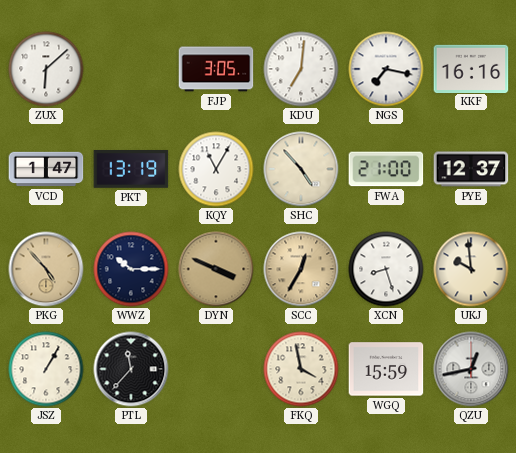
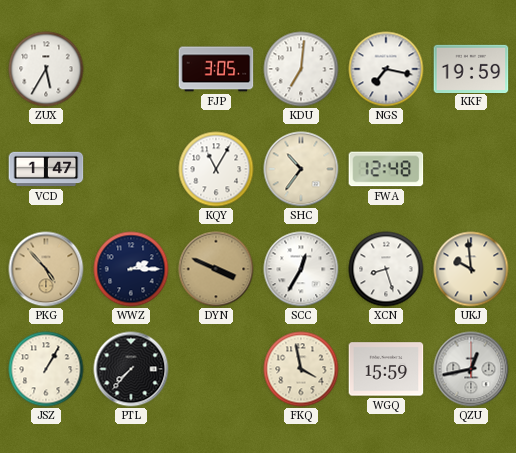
ZUX: 6:08 -> 5:35
KKF: 16:16 -> 19:59
PKT: 13:19 -> none
SHC: 4:53 -> 10:36
FWA: 21:00 -> 12:48
PYE: 12:37 -> none
WWZ: 10:15 -> 2:15
SCC dial: champagne -> white
PTL: 11:37 -> 7:37
